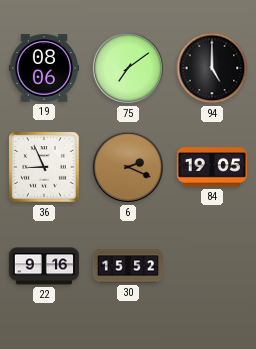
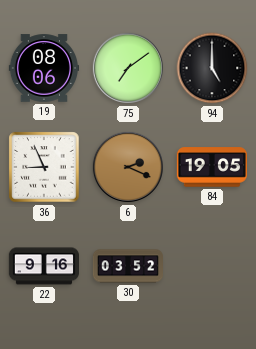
30: 15:52 -> 03:52
